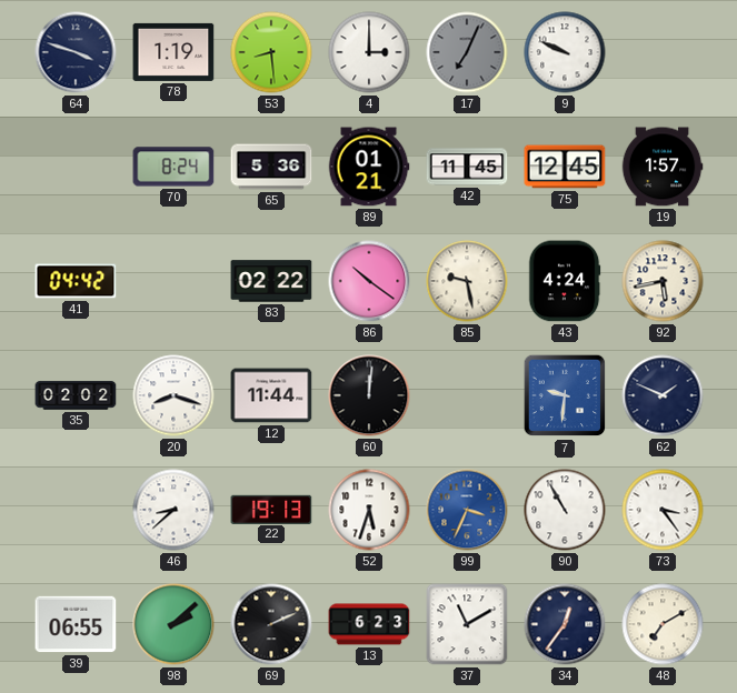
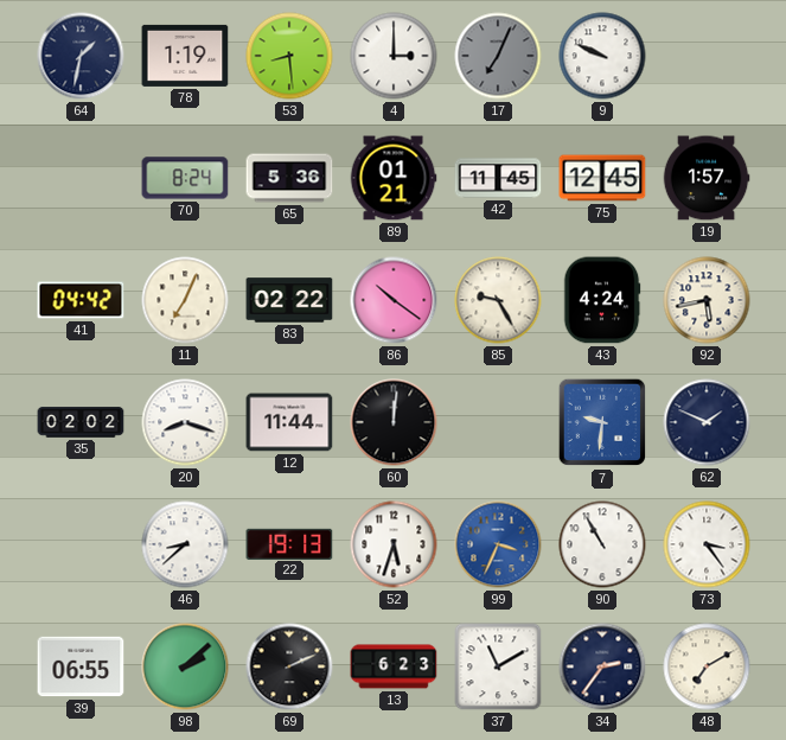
64: 3:48 -> 1:32
11: none -> 7:04
85: 9:28 -> 9:25
34: 12:36 -> 2:36
